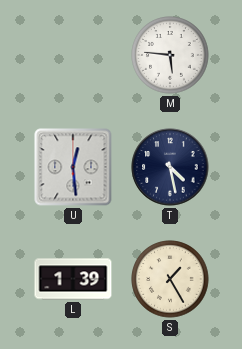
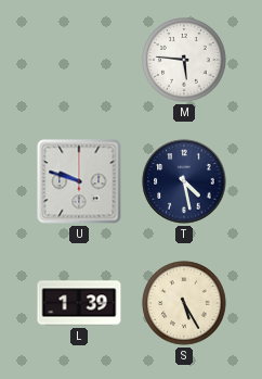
U: 12:29 -> 9:48
S: 1:25 -> 5:25
